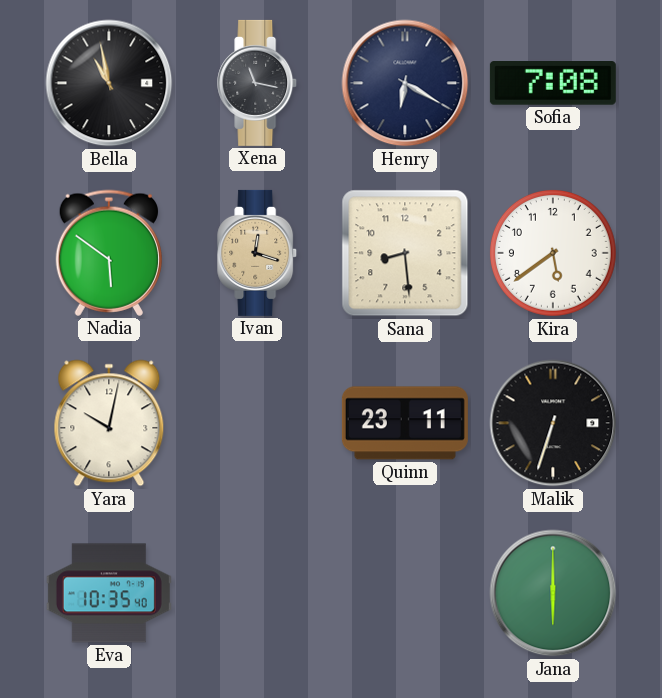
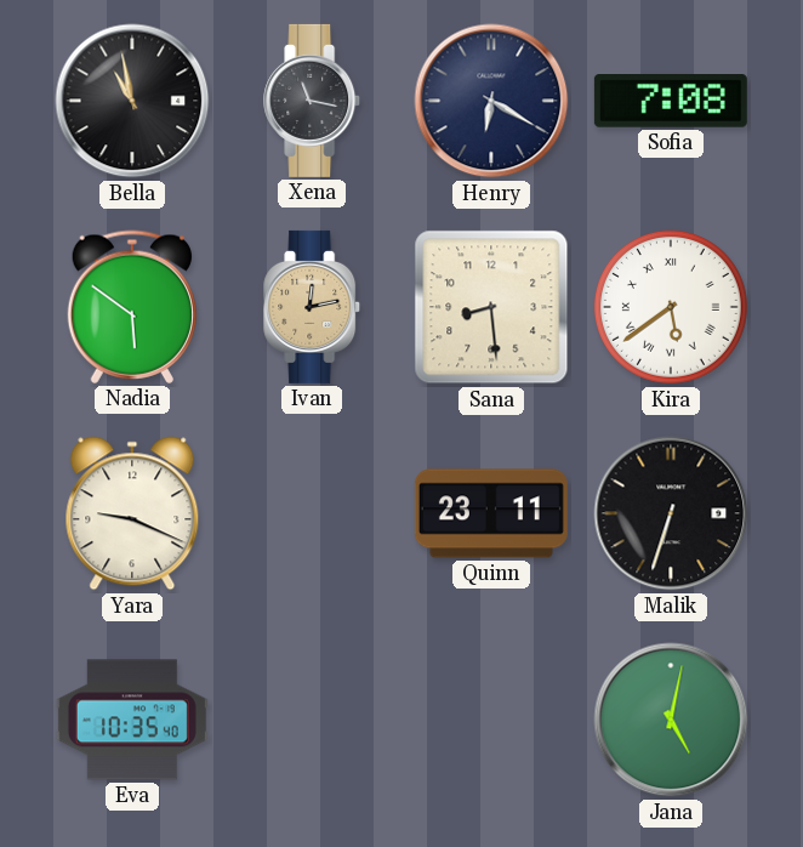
Ivan: 12:18 -> 12:13
Kira numerals: Arabic -> Roman
Yara: 10:02 -> 9:19
Jana: 6:00 -> 5:02
